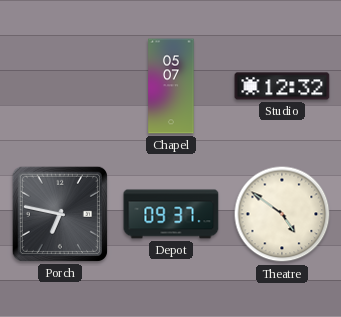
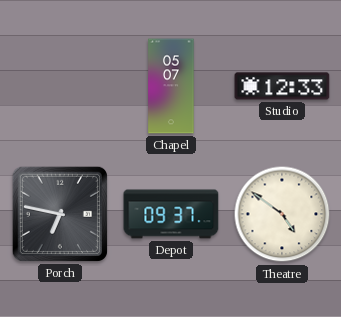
Studio: 12:32 -> 12:33
